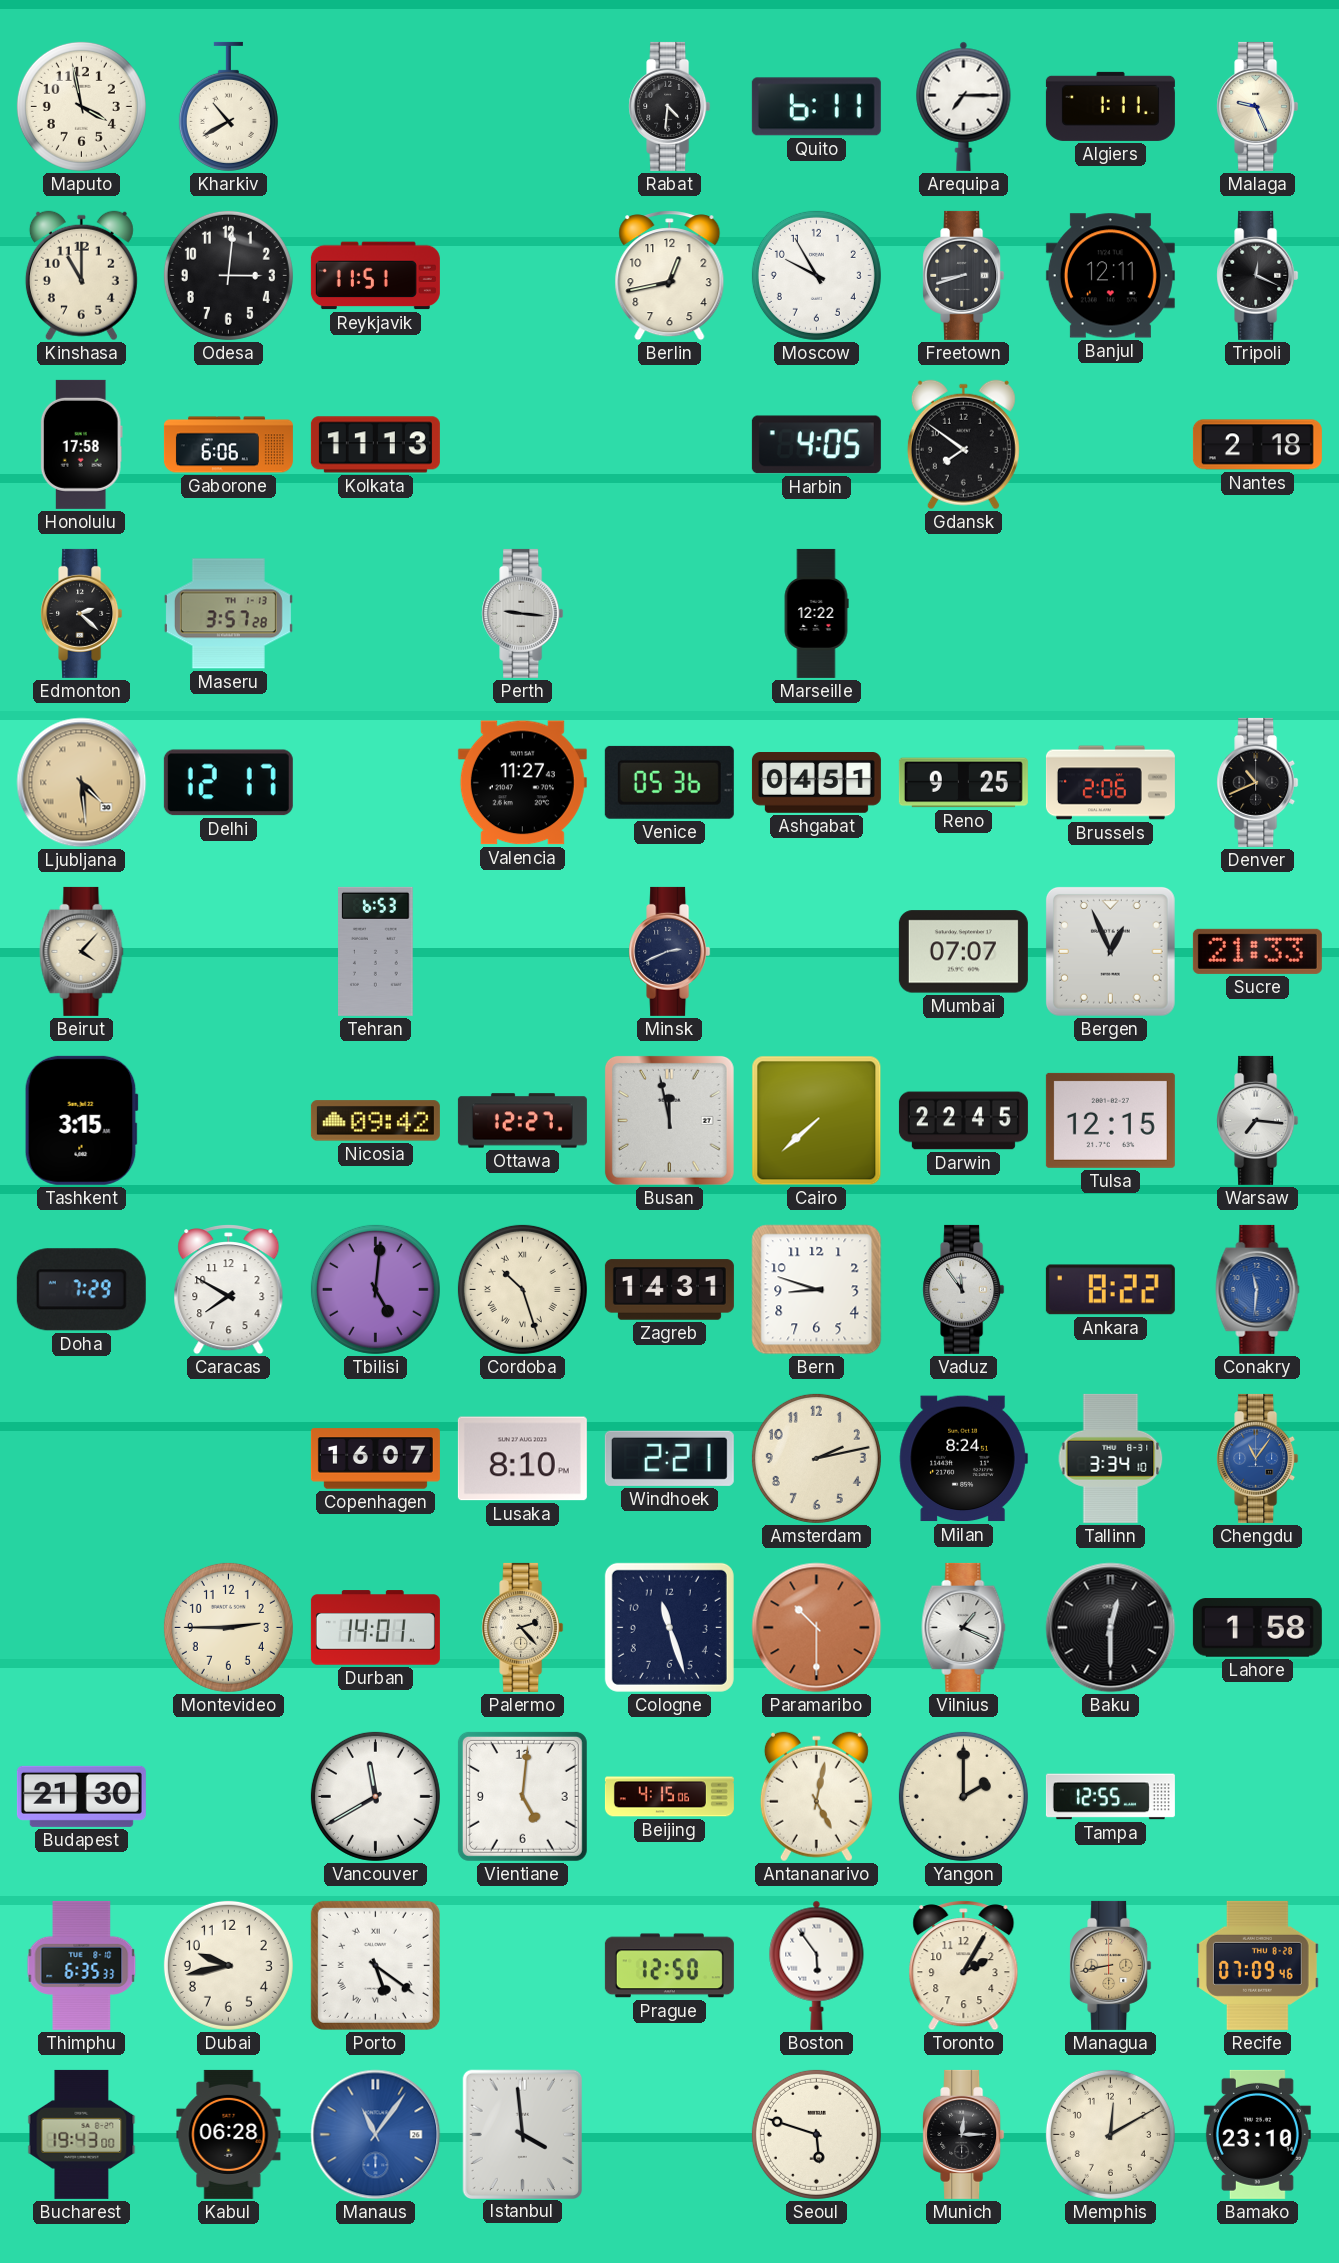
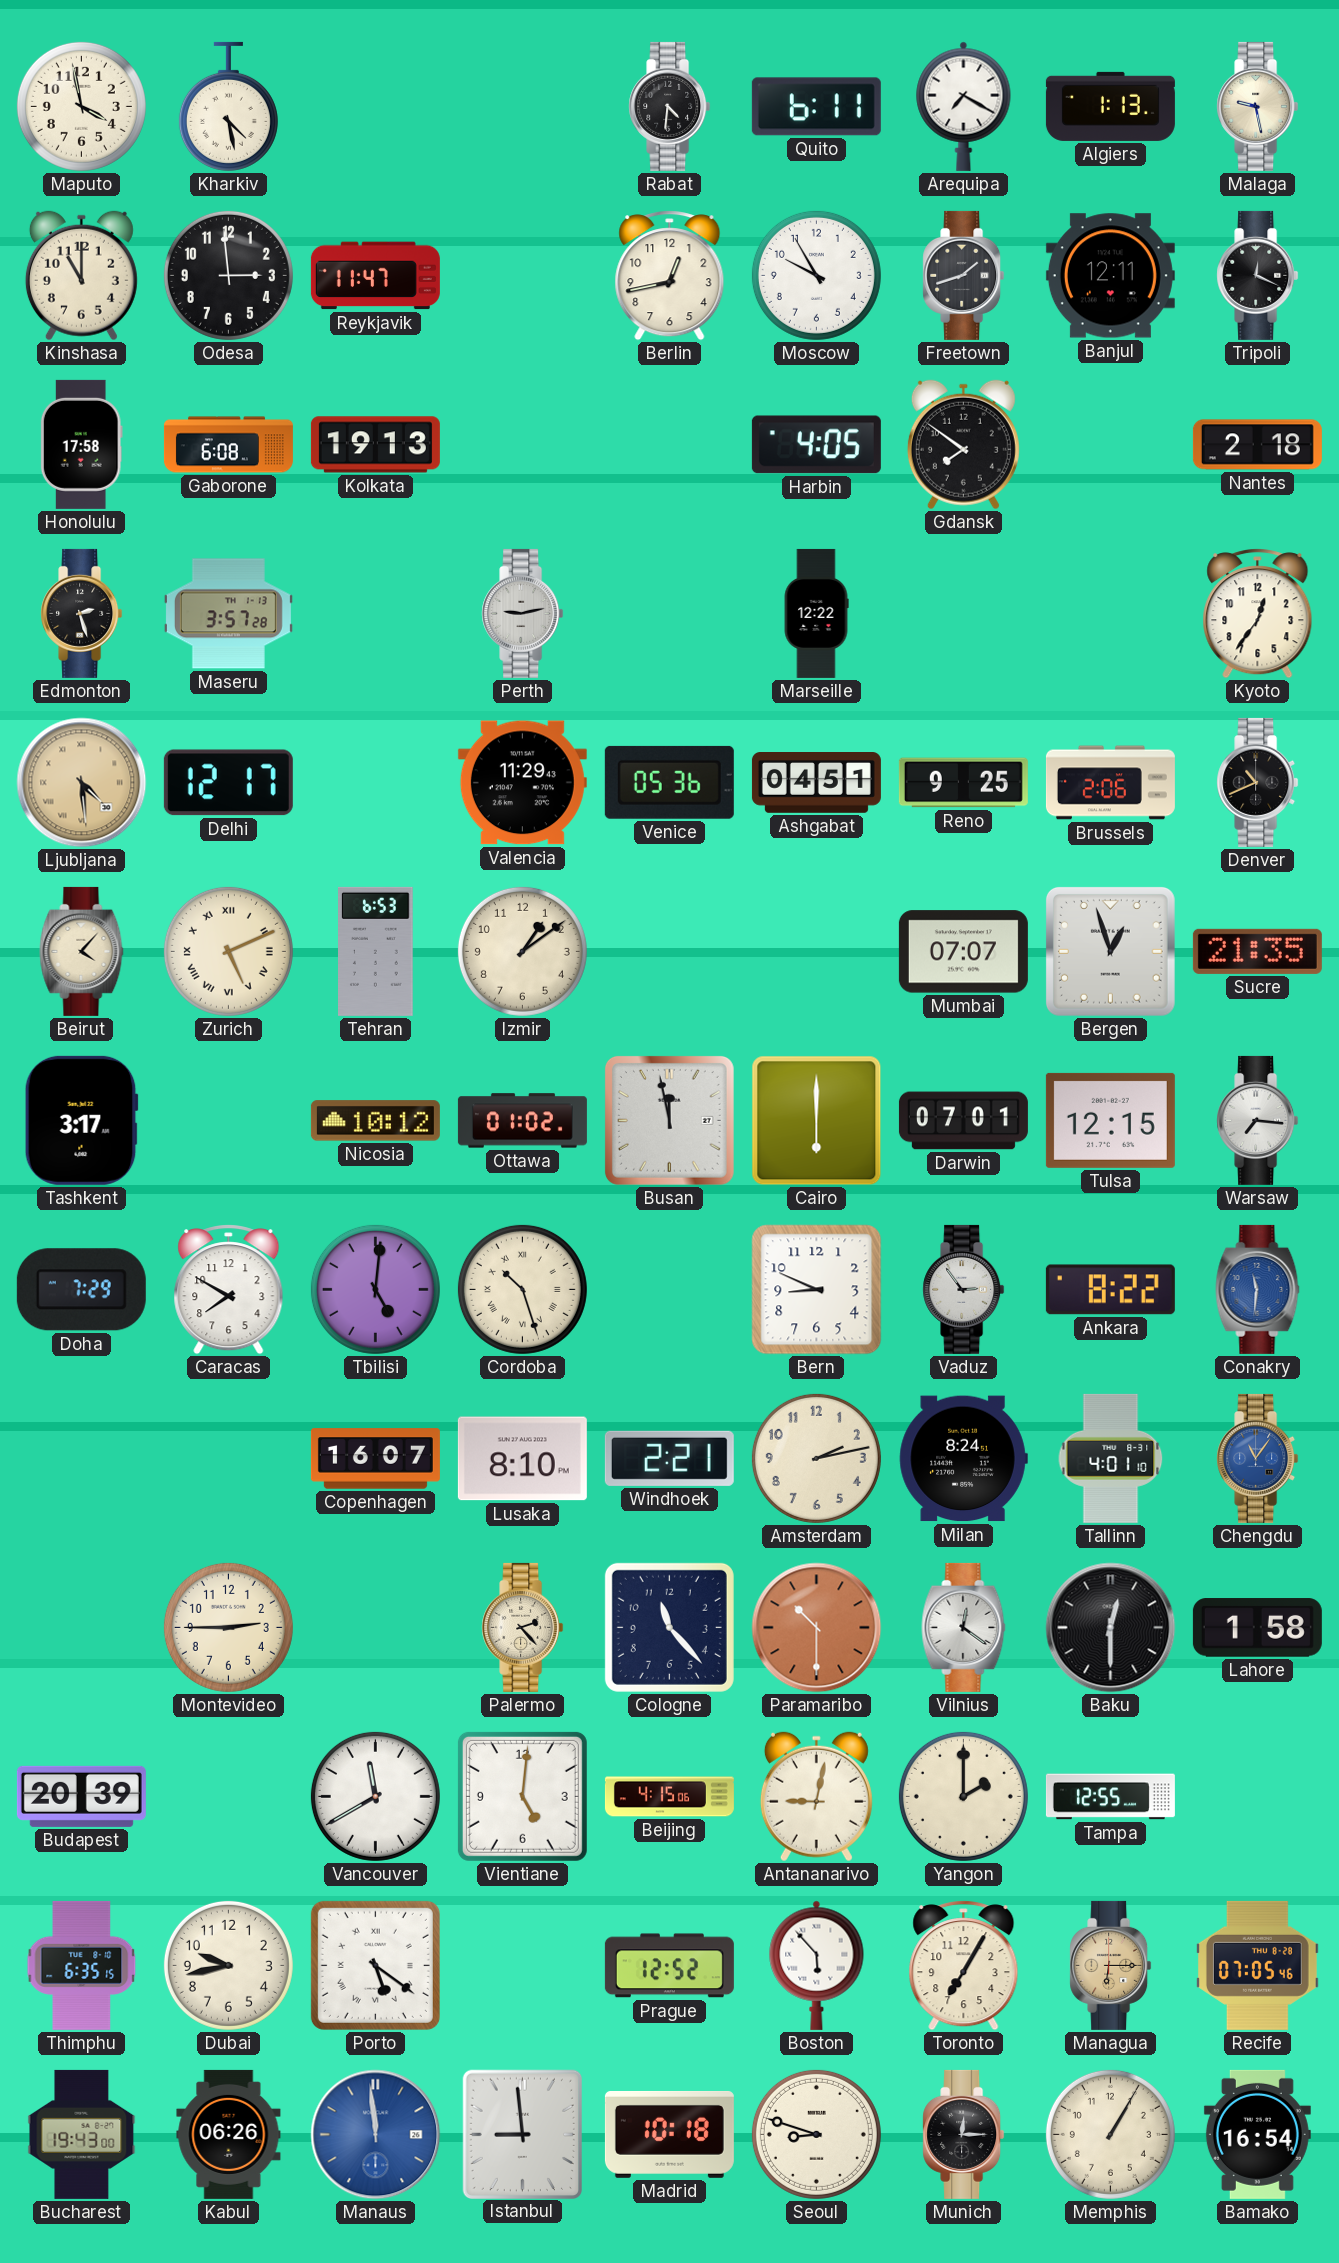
Kharkiv: 10:40 -> 4:28
Arequipa: 7:15 -> 7:20
Algiers: 1:11 -> 1:13
Malaga: 9:26 -> 9:28
Odesa: 3:01 -> 2:59
Reykjavik: 11:51 -> 11:47
Freetown: 8:42 -> 1:42
Gaborone: 6:06 -> 6:08
Kolkata: 11:13 -> 19:13
Edmonton: 2:22 -> 2:27
Perth: 9:16 -> 9:13
Kyoto: none -> 12:36
Valencia: 11:27 -> 11:29
Zurich: none -> 5:11
Izmir: none -> 1:09
Minsk: 2:41 -> none
Bergen: 12:56 -> 12:57
Sucre: 21:33 -> 21:35
Tashkent: 3:15 -> 3:17
Nicosia: 09:42 -> 10:12
Ottawa: 12:27 -> 01:02
Cairo: 7:38 -> 6:00
Darwin: 22:45 -> 07:01
Zagreb: 14:31 -> none
Bern: 8:48 -> 8:49
Vaduz: 11:54 -> 2:54
Tallinn: 3:34 -> 4:01
Durban: 14:01 -> none
Cologne: 11:27 -> 11:23
Vilnius: 1:19 -> 12:21
Budapest: 21:30 -> 20:39
Antananarivo: 5:02 -> 9:02
Thimphu: 6:35:33 -> 6:35:15
Prague: 12:50 -> 12:52
Boston: 5:54 -> 5:53
Toronto: 2:05 -> 7:05
Managua: 8:43 -> 6:15
Recife: 07:09 -> 07:05
Kabul: 06:28 -> 06:26
Manaus: 11:06 -> 11:59
Istanbul: 3:59 -> 8:59
Madrid: none -> 10:18
Seoul: 5:48 -> 8:48
Memphis: 12:10 -> 1:05
Bamako: 23:10 -> 16:54
